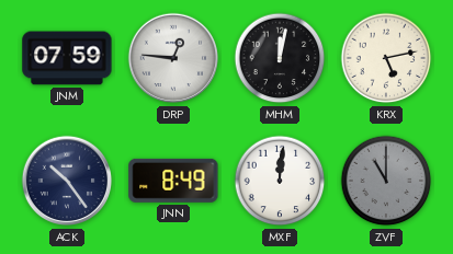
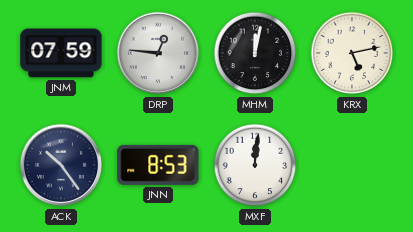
JNN: 8:49 -> 8:53
ZVF: 11:00 -> none
